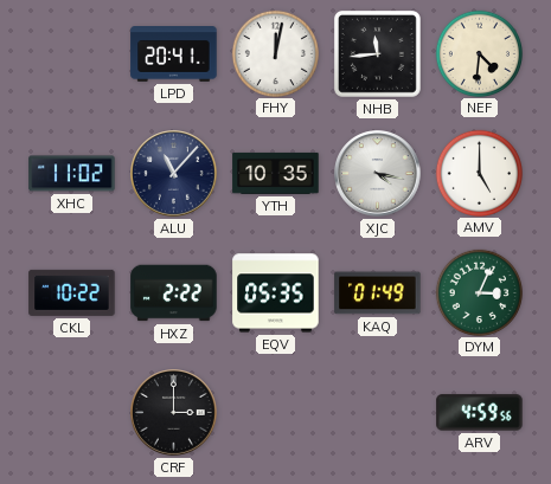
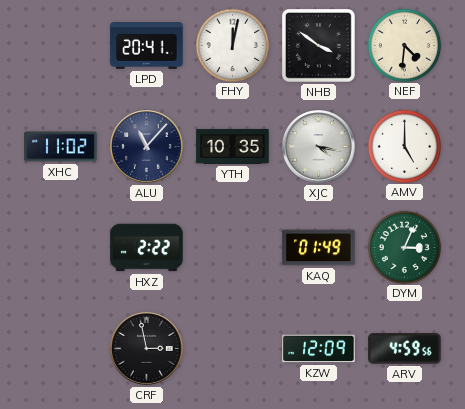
NHB: 11:44 -> 3:51
CKL: 10:22 -> none
EQV: 05:35 -> none
CRF: 3:00 -> 2:58
KZW: none -> 12:09
